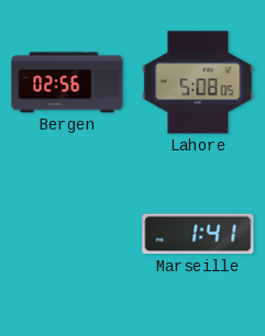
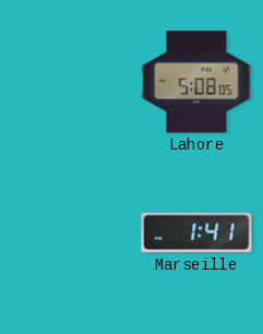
Bergen: 02:56 -> none
